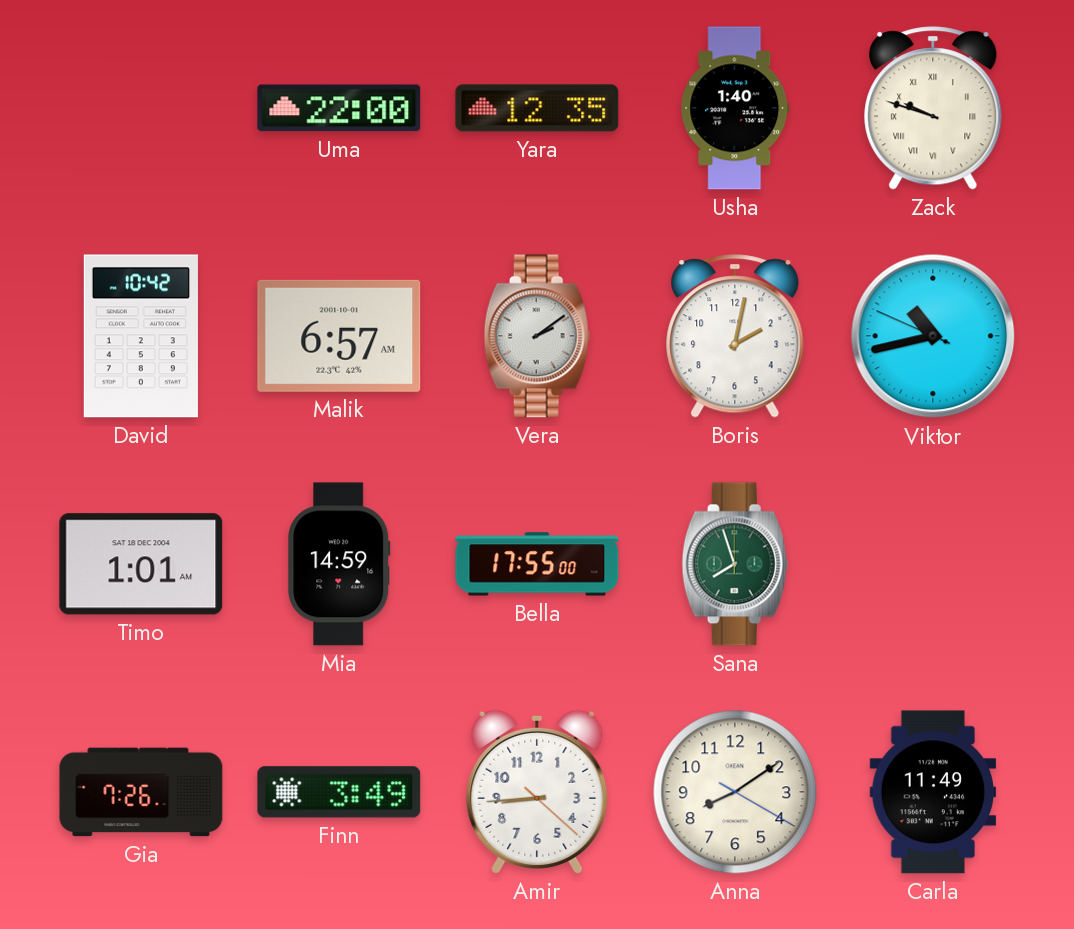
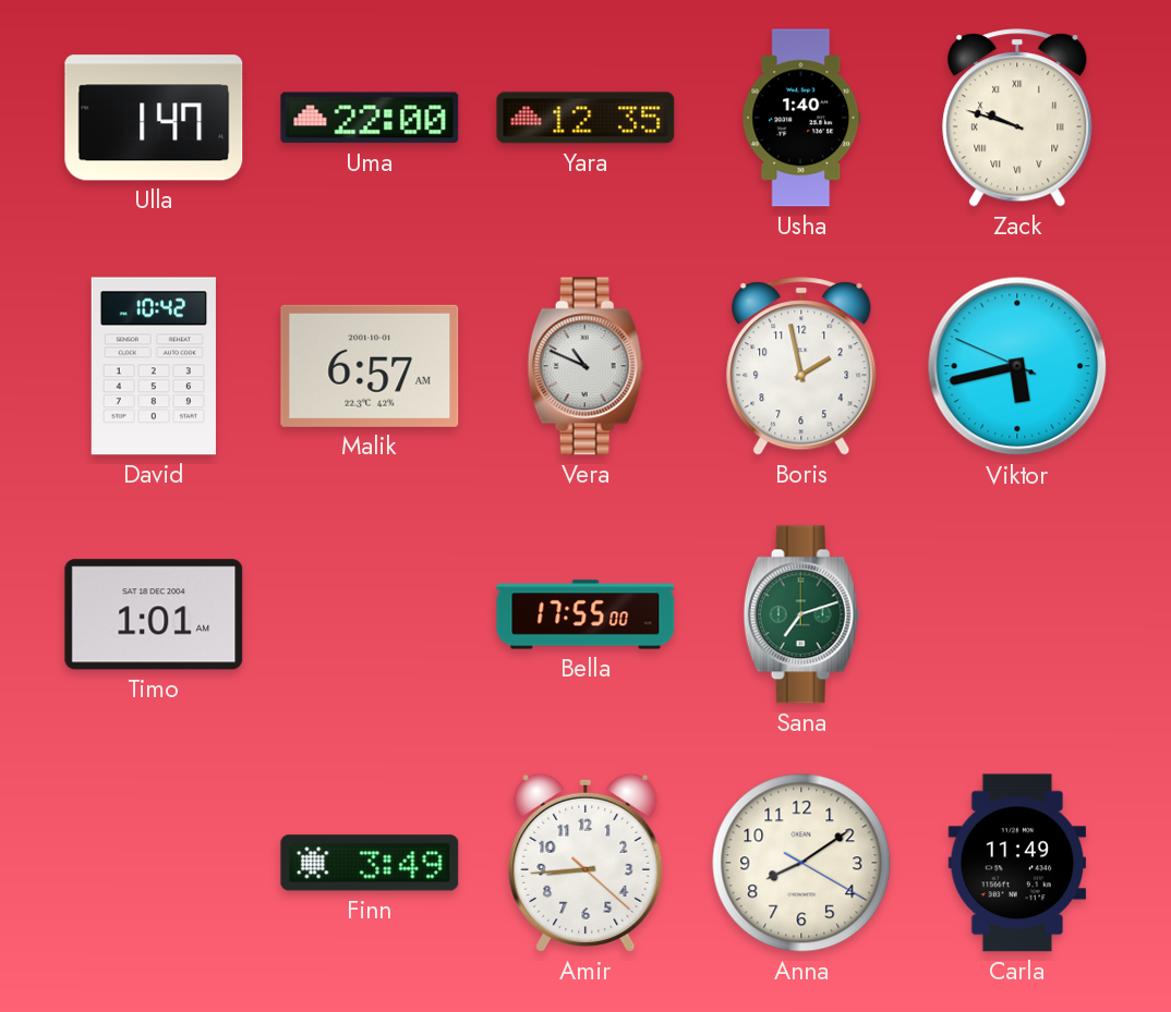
Ulla: none -> 1:47
Vera: 2:09 -> 10:49
Boris: 2:02 -> 1:58
Viktor: 10:42 -> 5:42
Mia: 14:59 -> none
Sana: 7:57 -> 7:12
Gia: 7:26 -> none
